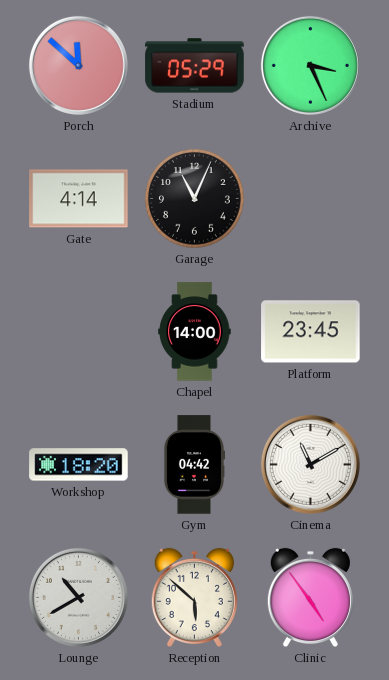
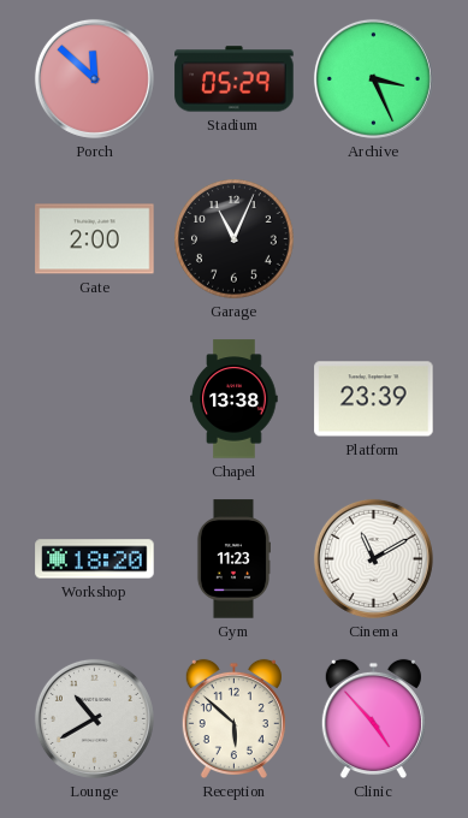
Gate: 4:14 -> 2:00
Chapel: 14:00 -> 13:38
Platform: 23:45 -> 23:39
Gym: 04:42 -> 11:23
Clinic: 4:54 -> 4:53
